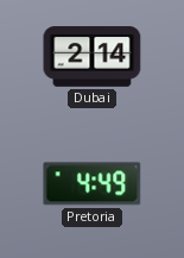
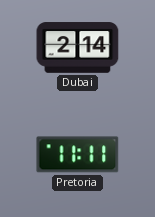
Pretoria: 4:49 -> 11:11
